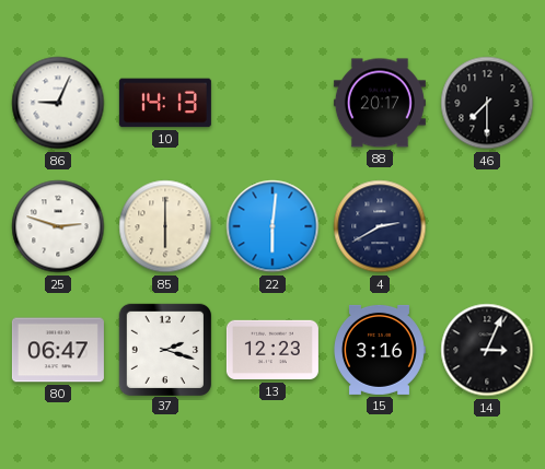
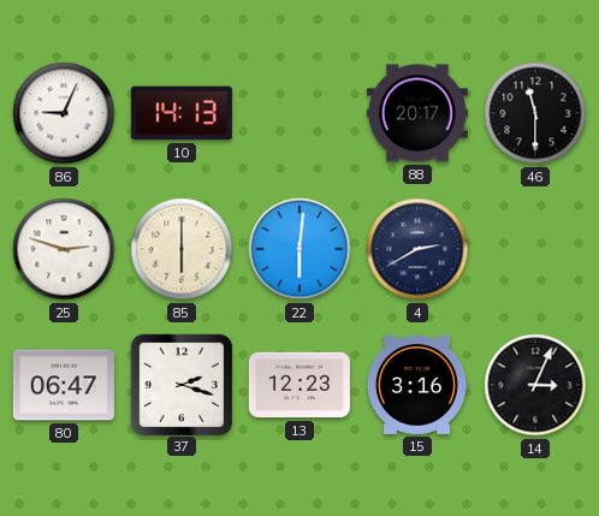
46: 7:30 -> 11:30
